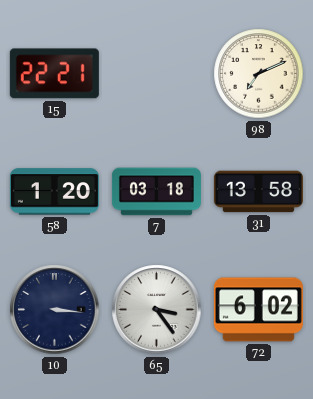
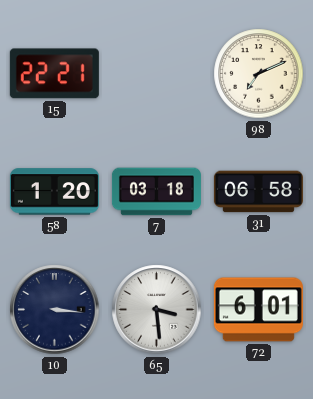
31: 13:58 -> 06:58
65: 3:24 -> 3:29
72: 6:02 -> 6:01
